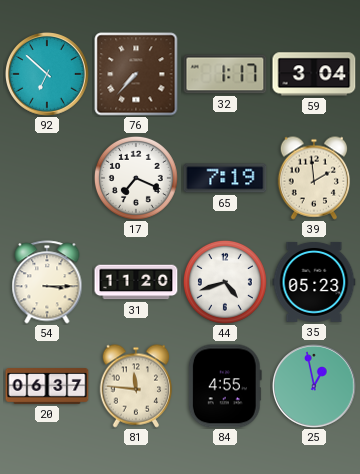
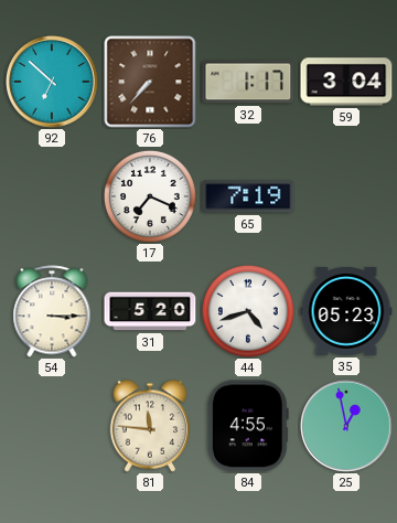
39: 1:59 -> none
31: 11:20 -> 5:20
20: 06:37 -> none
